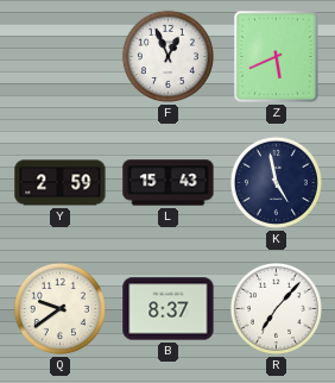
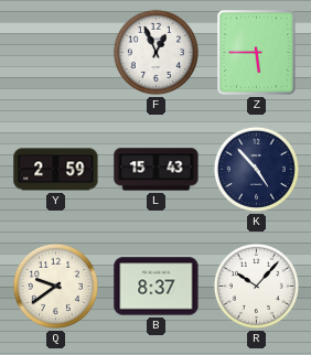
Z: 5:41 -> 5:45
K: 4:58 -> 4:53
R: 7:07 -> 10:07
